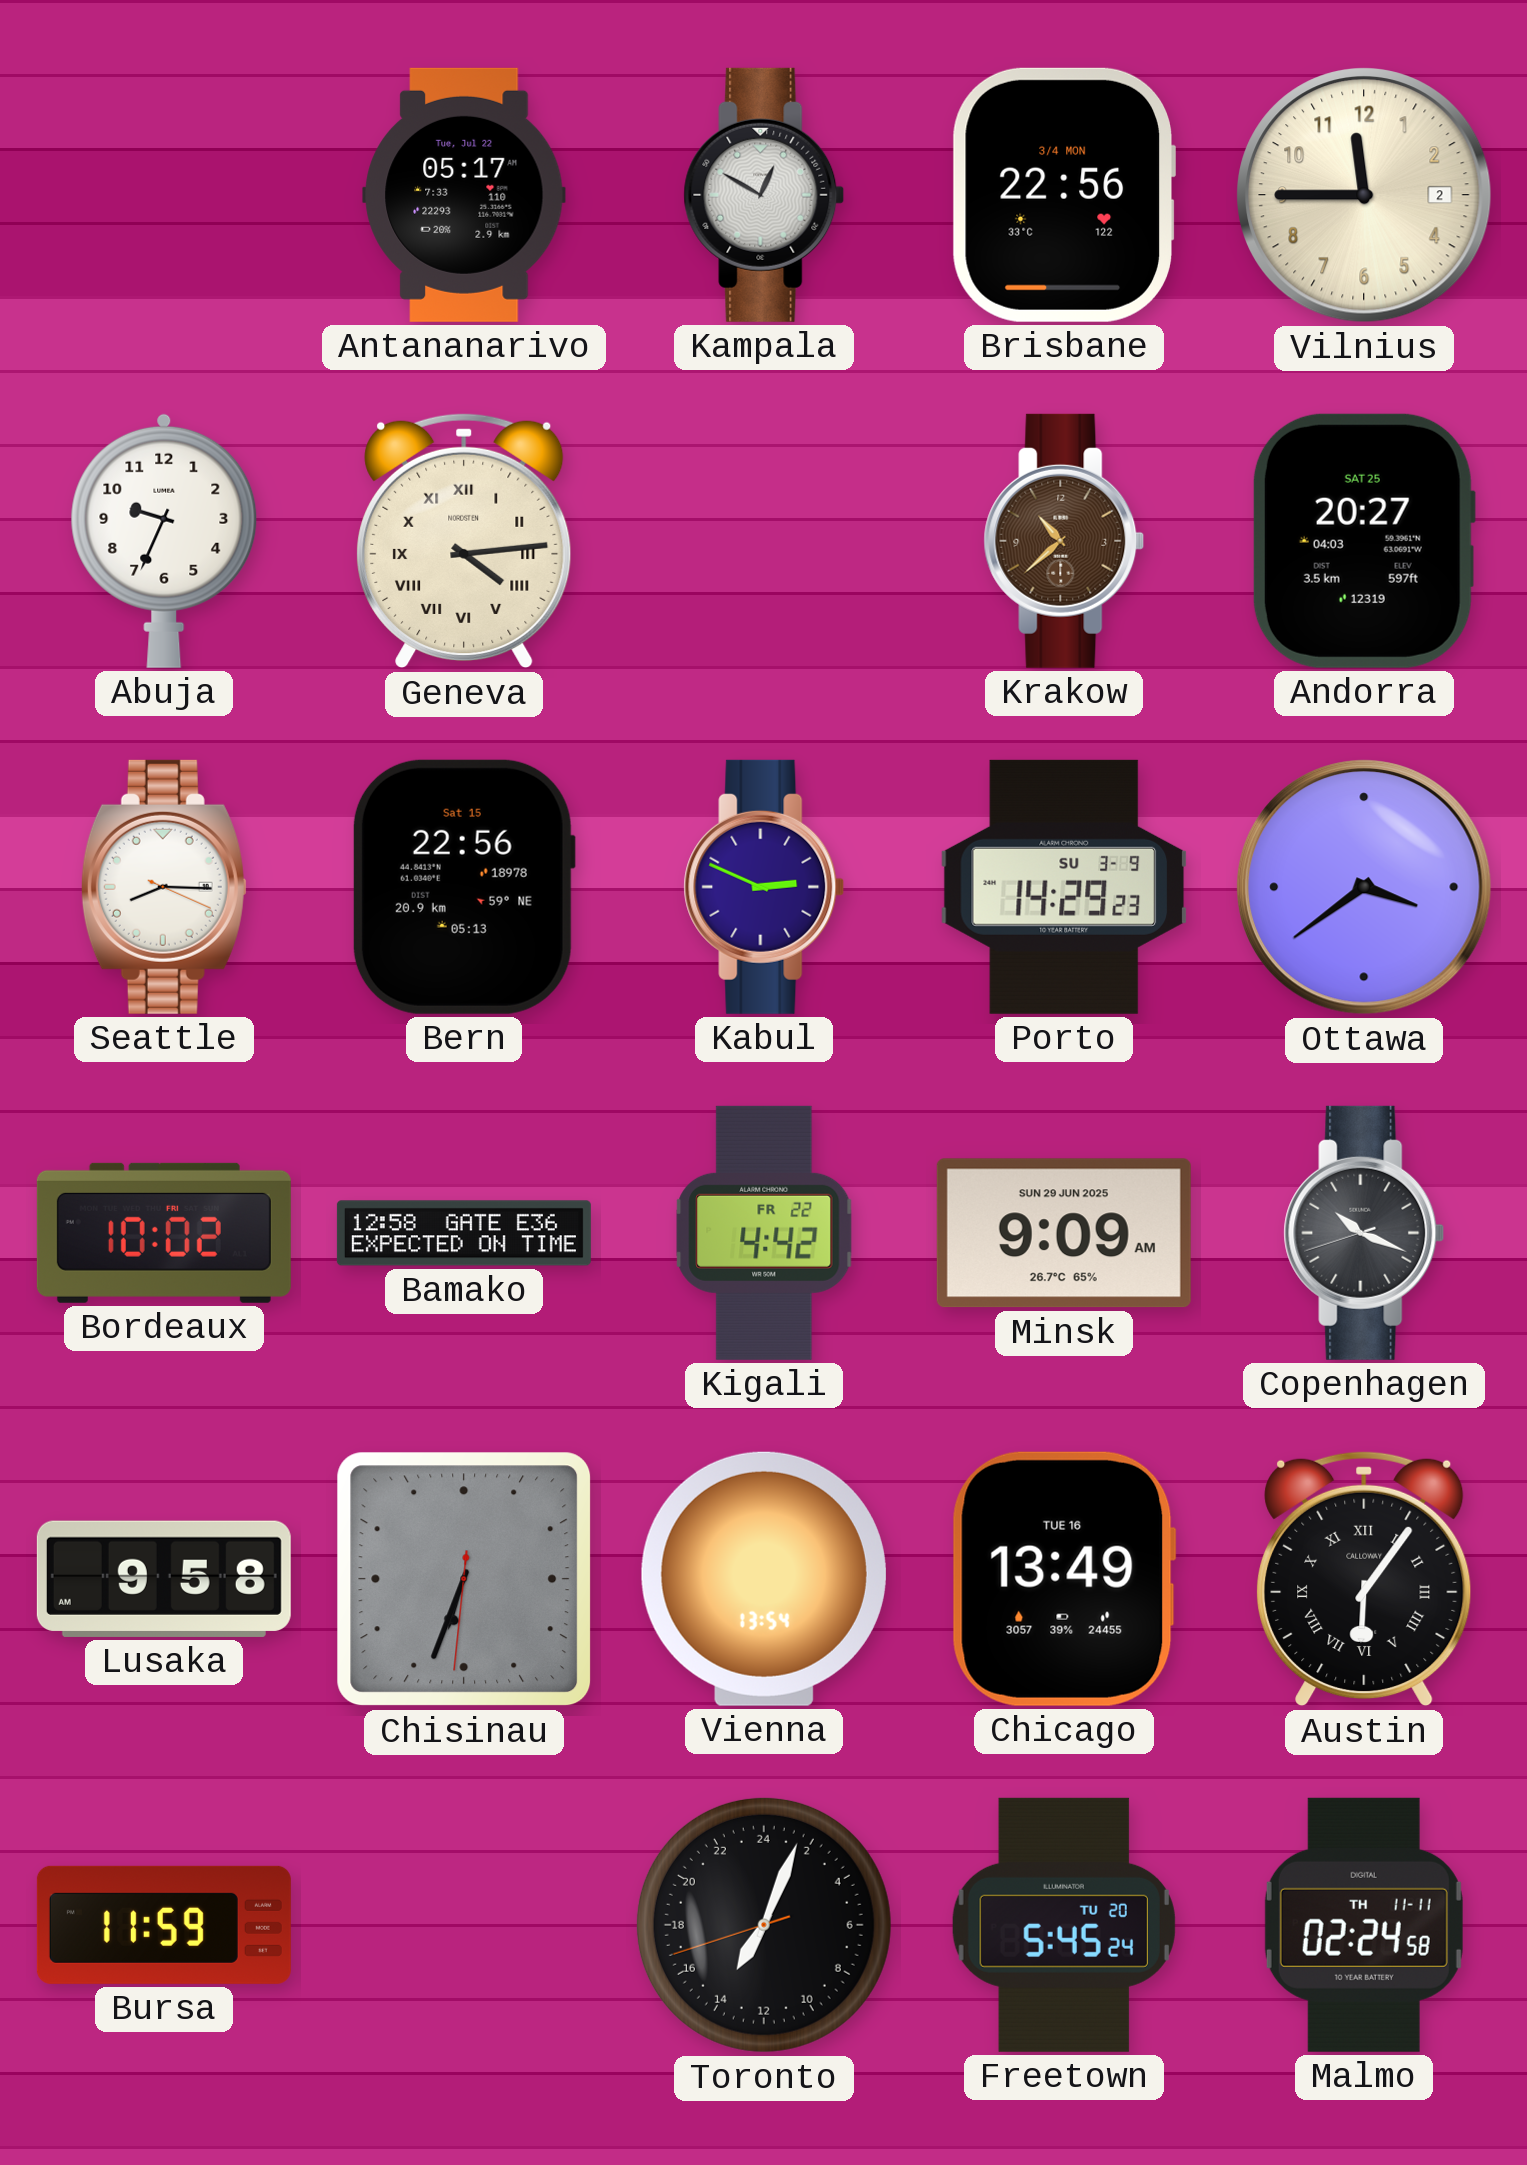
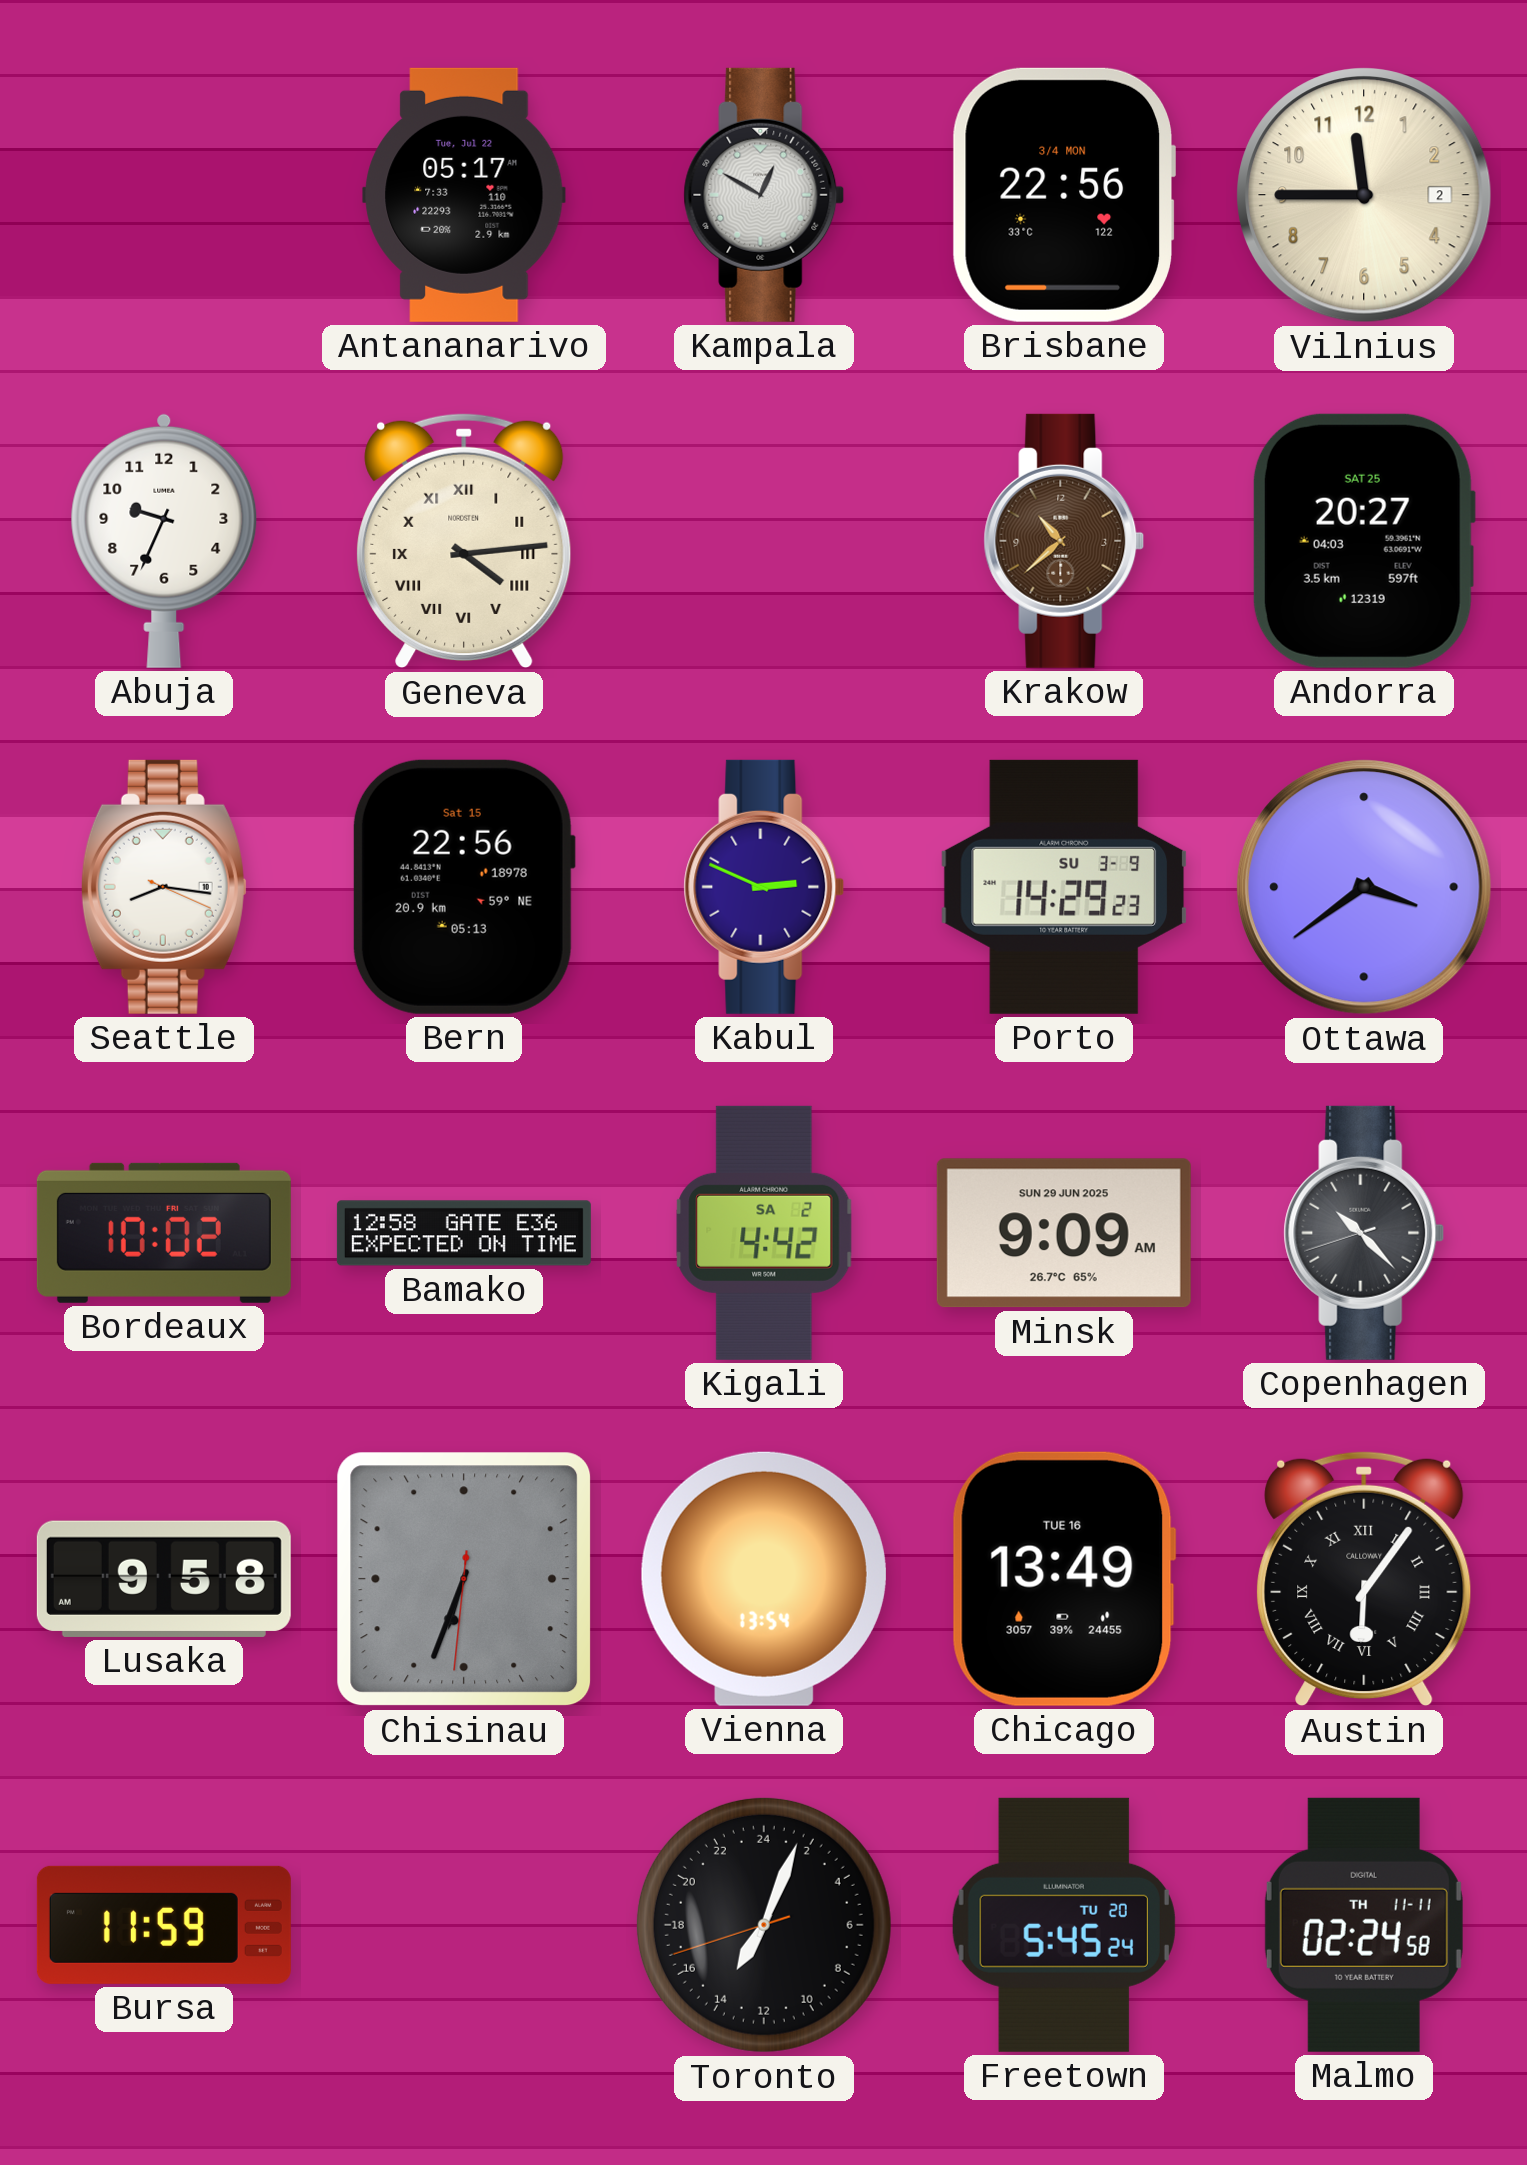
Seattle: 8:15 -> 8:16
Kigali date: FR 22 -> SA 2
Copenhagen: 10:18 -> 10:22
